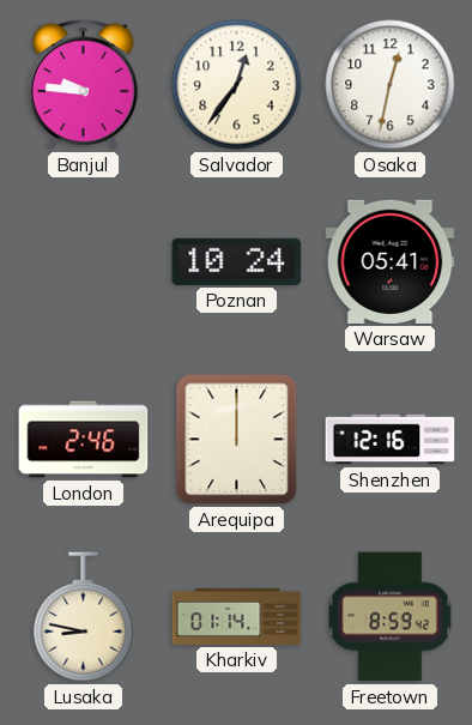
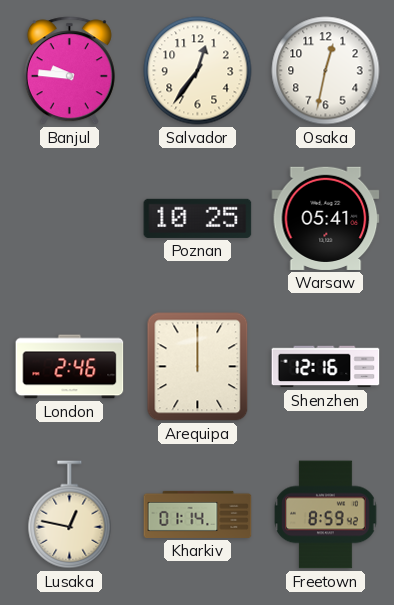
Poznan: 10:24 -> 10:25
Lusaka: 8:47 -> 12:47
